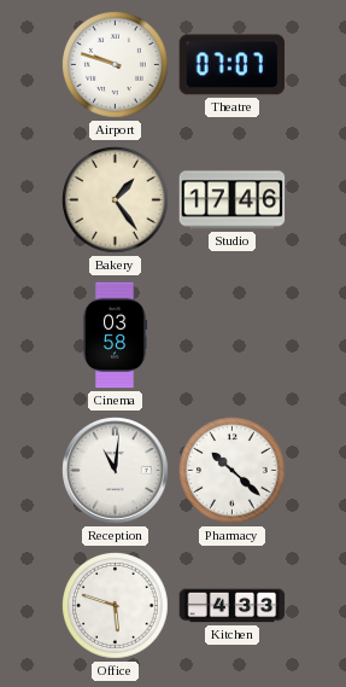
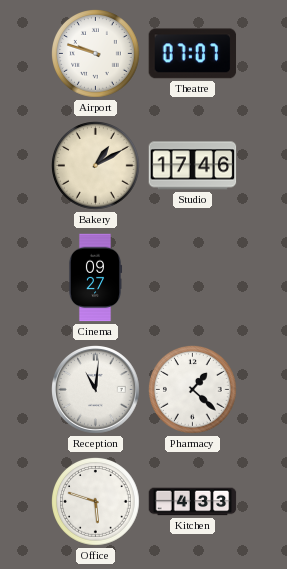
Bakery: 1:24 -> 1:10
Cinema: 03:58 -> 09:27
Pharmacy: 10:22 -> 1:22
